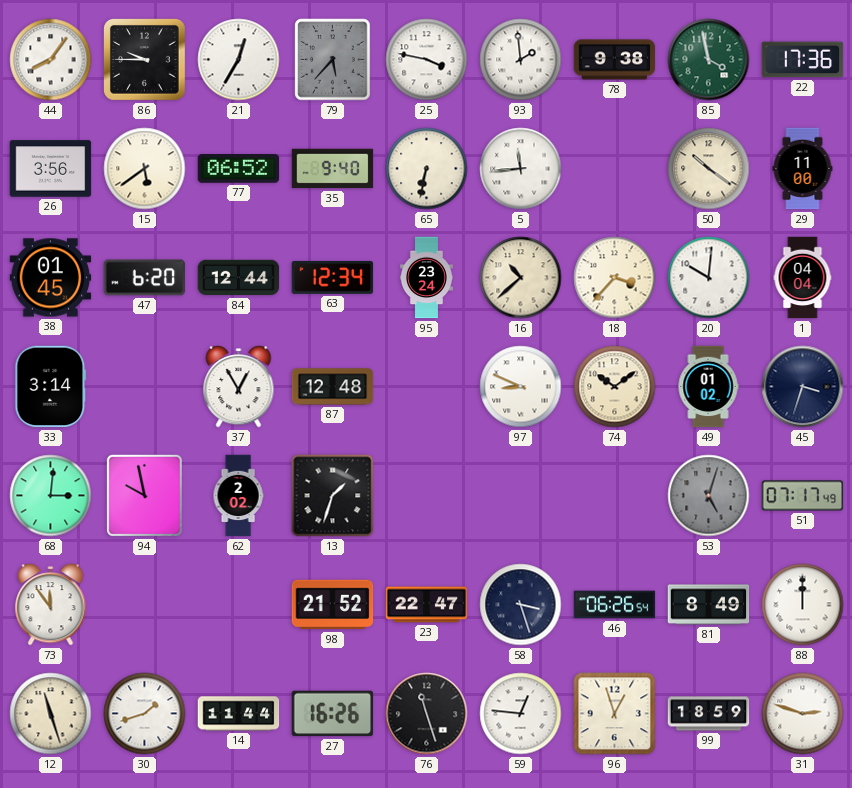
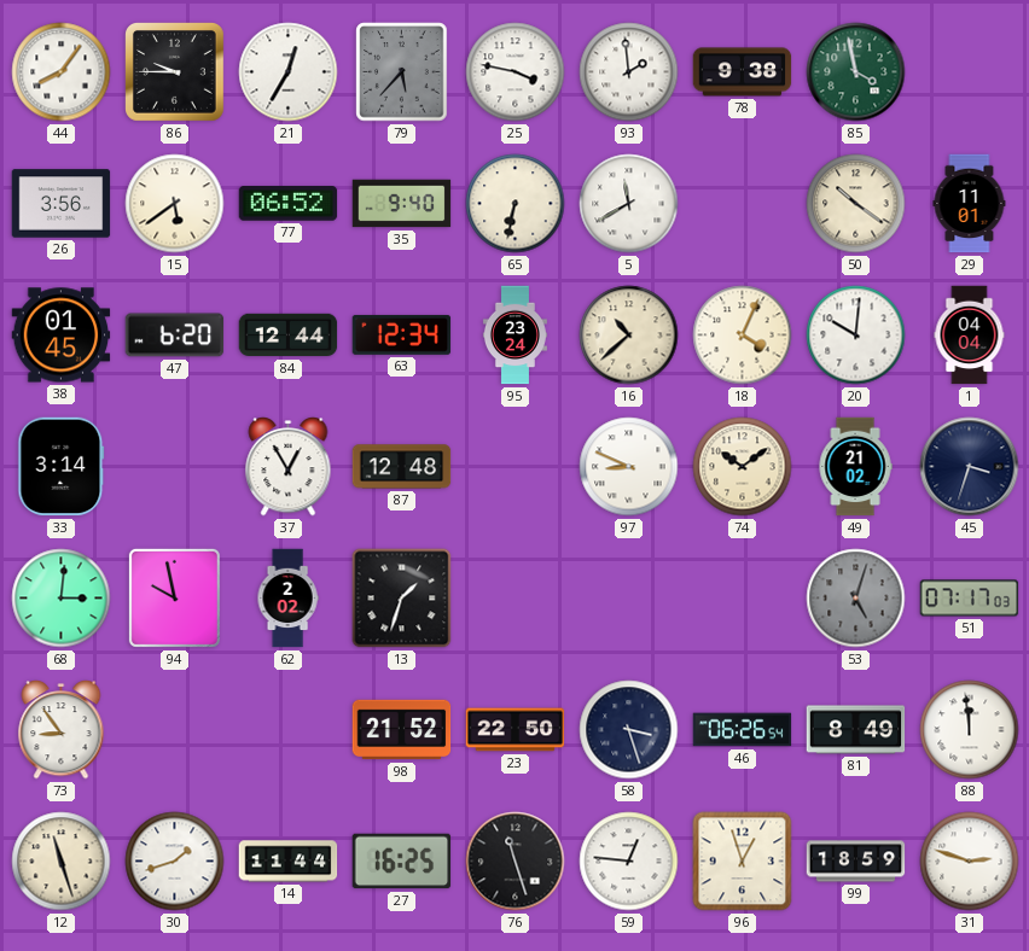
22: 17:36 -> none
5: 11:44 -> 11:40
29: 11:00 -> 11:01
18: 3:37 -> 4:04
49: 01:02 -> 21:02
51: 07:17:49 -> 07:17:03
73: 11:54 -> 8:54
23: 22:47 -> 22:50
88: 12:00 -> 11:59
27: 16:26 -> 16:25
